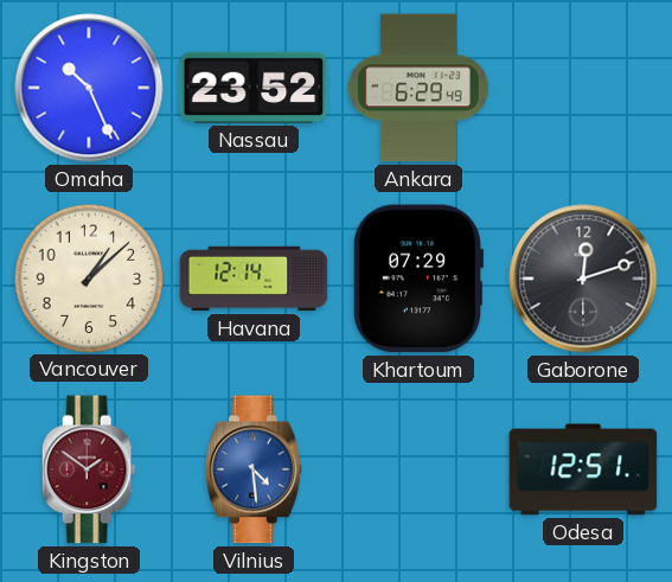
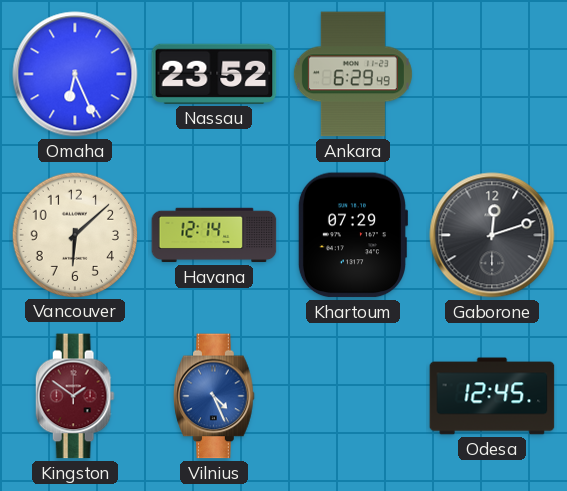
Omaha: 10:26 -> 6:26
Vancouver: 1:08 -> 6:08
Vilnius: 4:29 -> 4:26
Odesa: 12:51 -> 12:45
